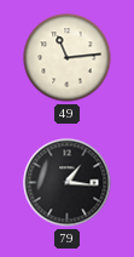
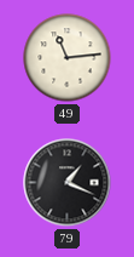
79: 1:16 -> 1:19
